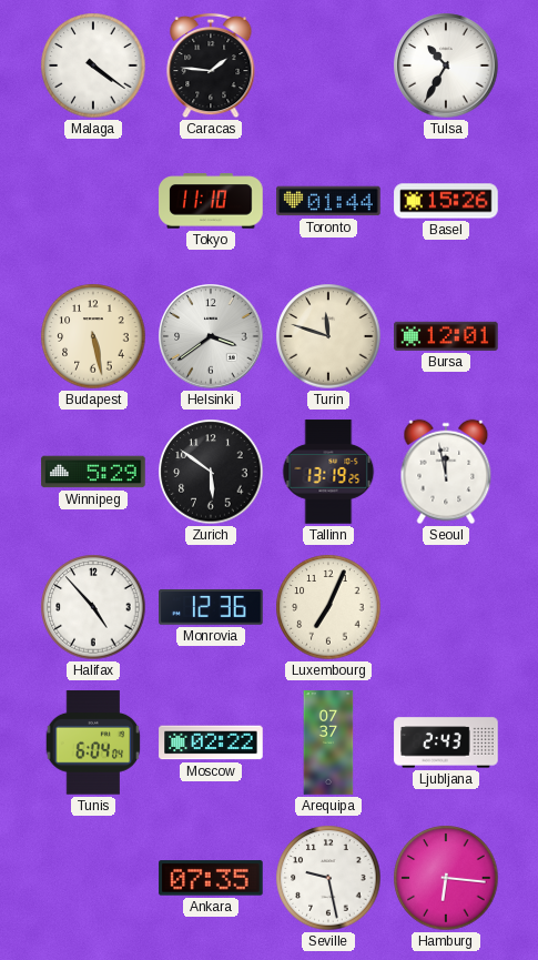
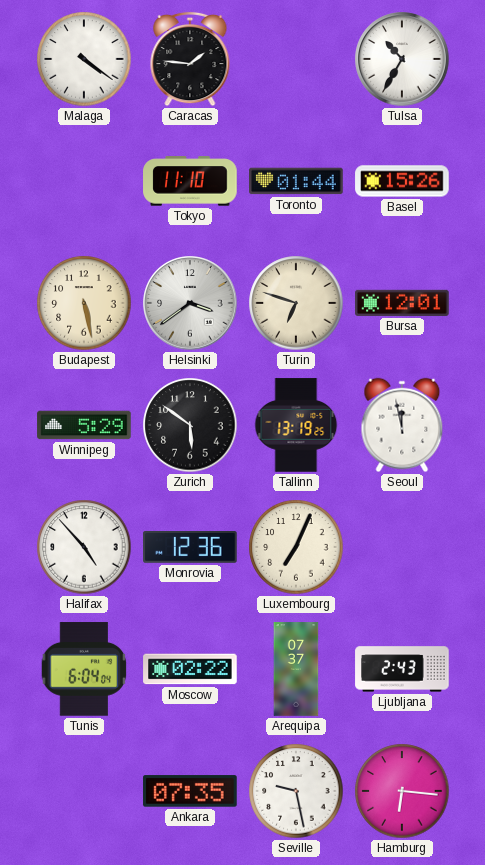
Turin: 11:48 -> 6:48
